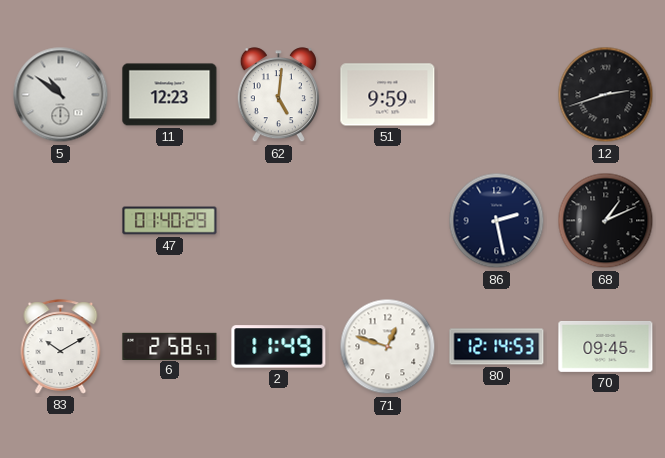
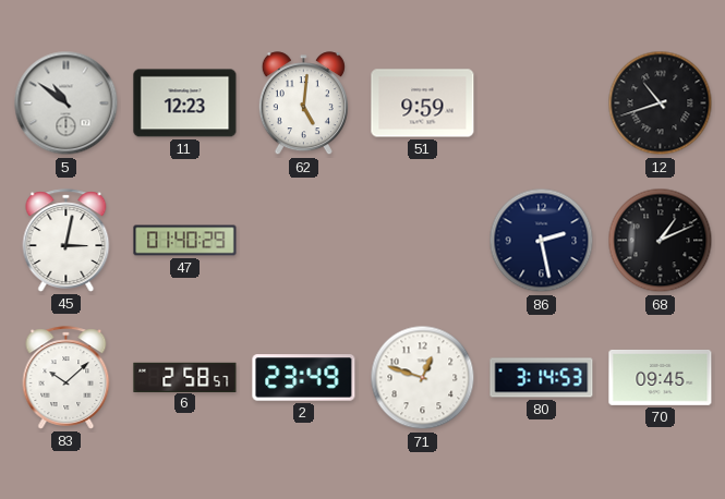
12: 2:42 -> 10:42
45: none -> 3:02
83: 10:10 -> 10:08
2: 11:49 -> 23:49
80: 12:14 -> 3:14
